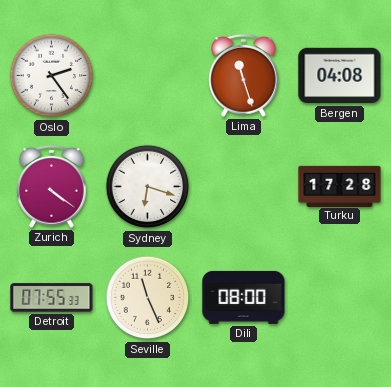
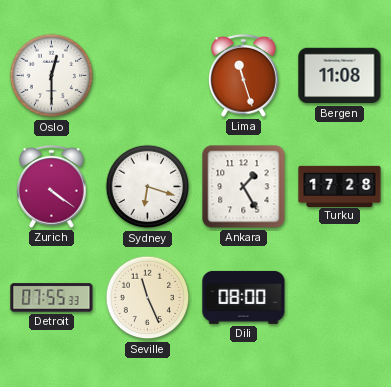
Oslo: 2:24 -> 12:30
Bergen: 04:08 -> 11:08
Ankara: none -> 1:25
